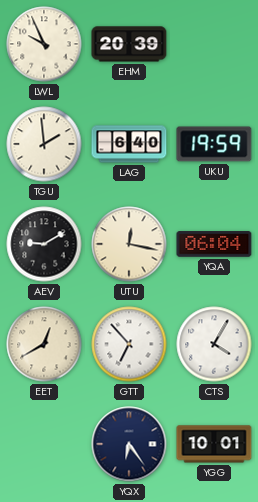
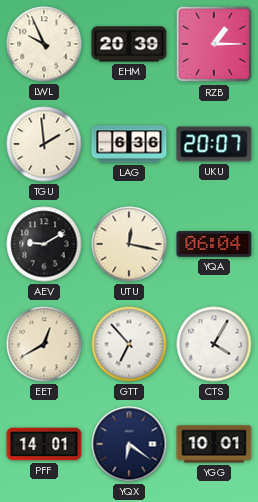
RZB: none -> 1:15
LAG: 6:40 -> 6:36
UKU: 19:59 -> 20:07
PFF: none -> 14:01
YQX: 6:24 -> 6:21
